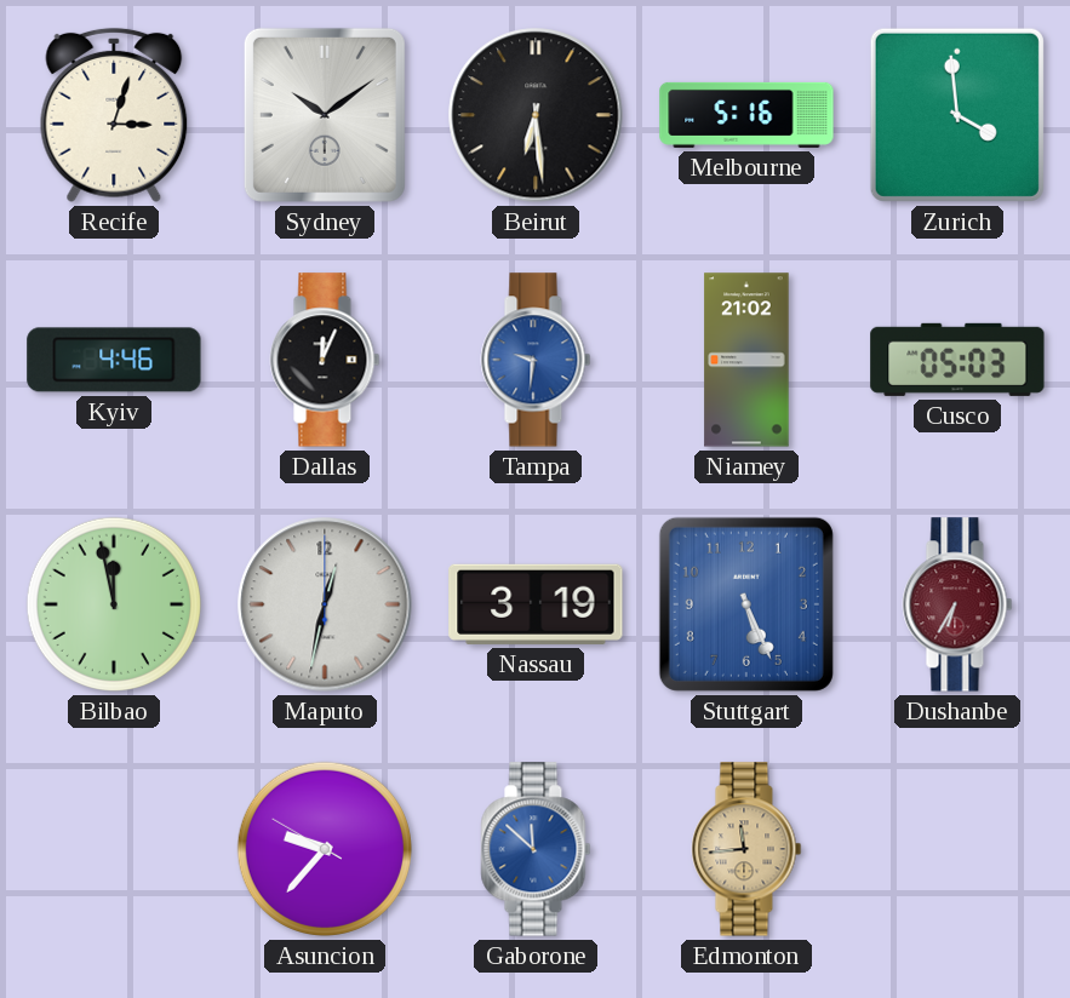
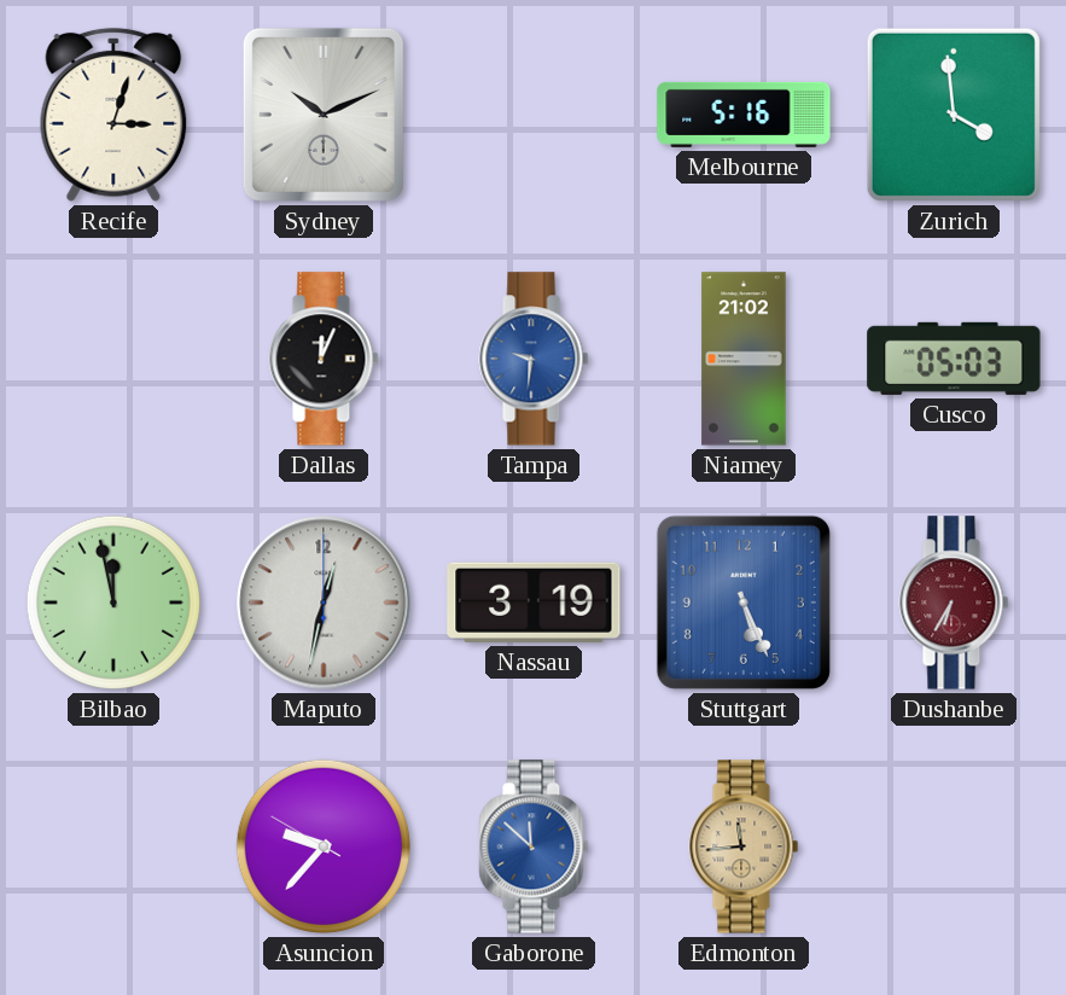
Sydney: 10:09 -> 10:11
Beirut: 6:29 -> none
Kyiv: 4:46 -> none
